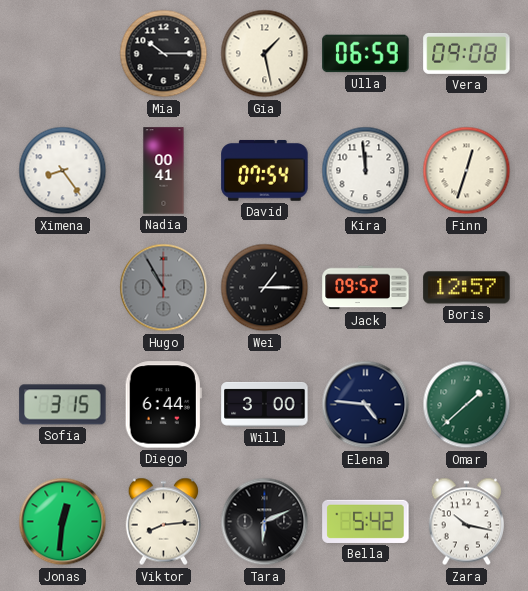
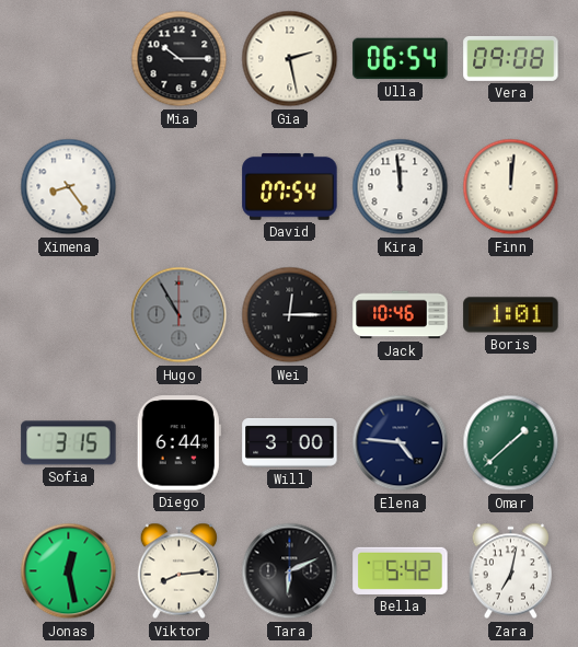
Gia: 1:28 -> 2:28
Ulla: 06:59 -> 06:54
Nadia: 00:41 -> none
Finn: 12:33 -> 12:01
Wei: 1:15 -> 12:15
Jack: 09:52 -> 10:46
Boris: 12:57 -> 1:01
Jonas: 12:31 -> 12:28
Zara: 10:17 -> 7:02
